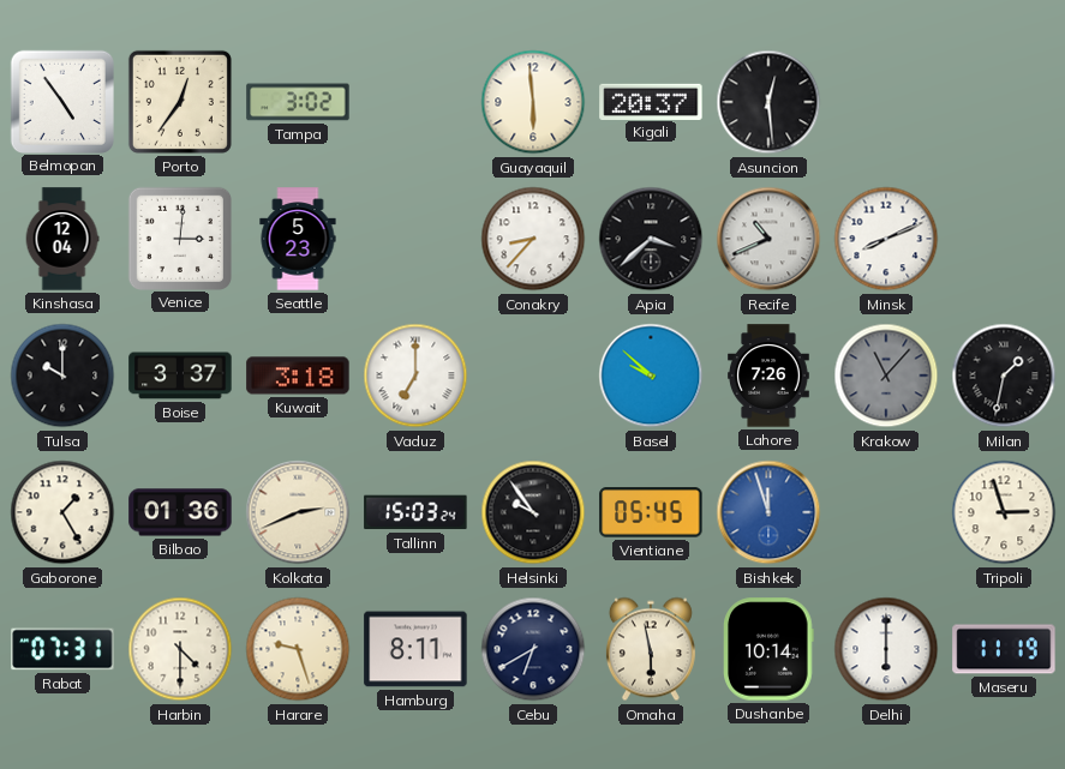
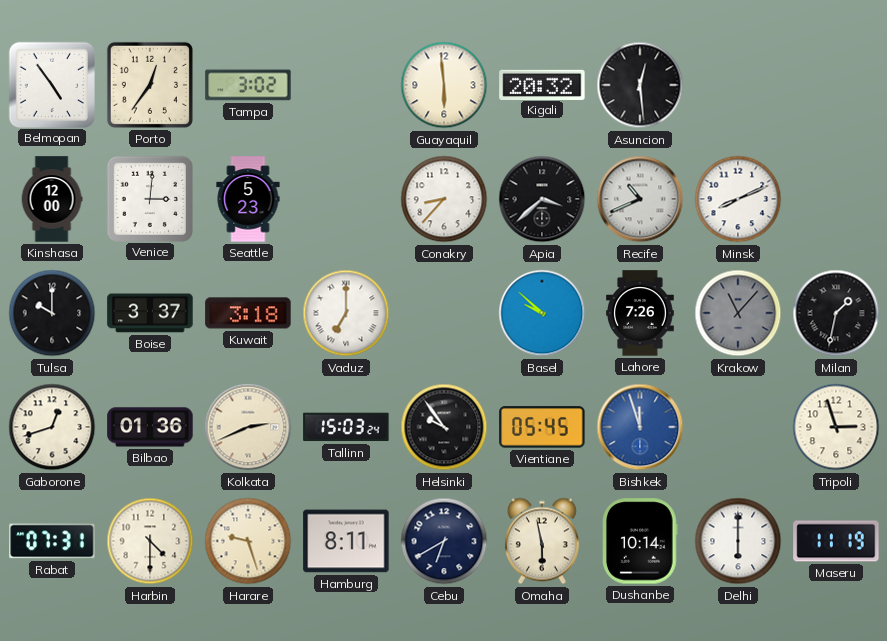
Kigali: 20:37 -> 20:32
Kinshasa: 12:04 -> 12:00
Gaborone: 1:25 -> 12:42
